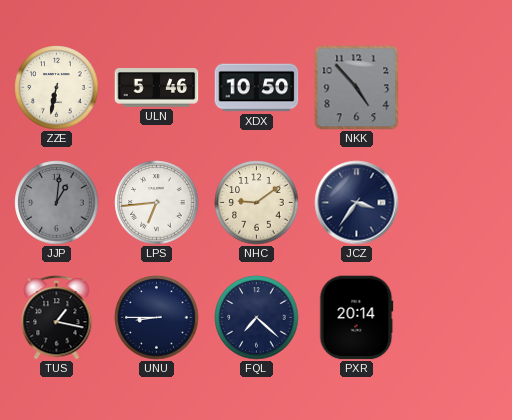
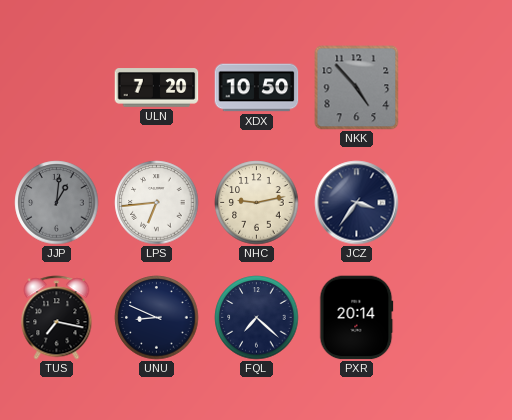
ZZE: 6:32 -> none
ULN: 5:46 -> 7:20
NHC: 9:09 -> 9:13
TUS: 1:17 -> 7:17
UNU: 8:45 -> 8:49
